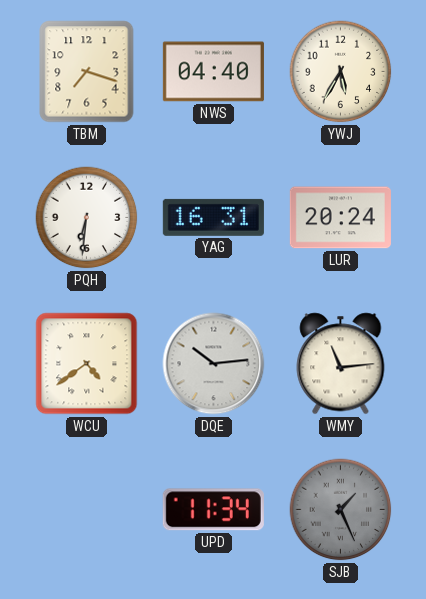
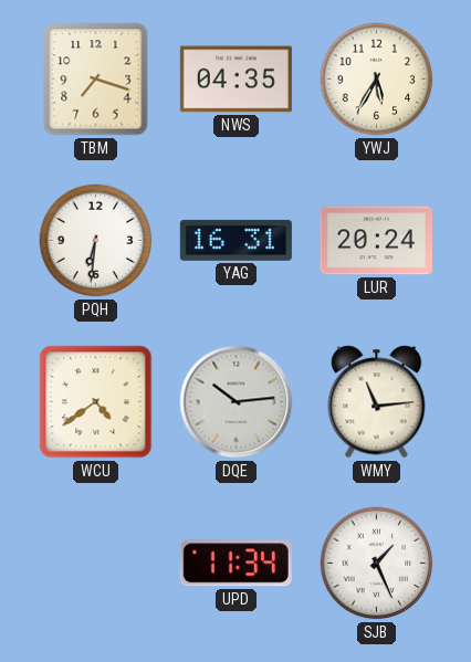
NWS: 04:40 -> 04:35
SJB dial: grey -> white
